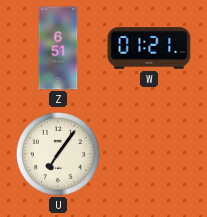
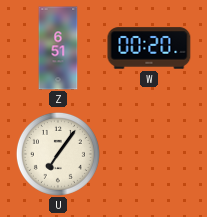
W: 01:21 -> 00:20
